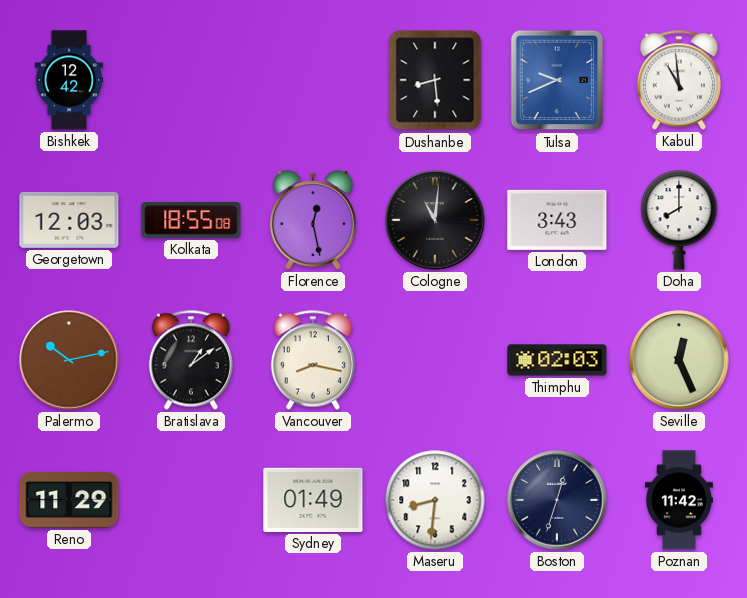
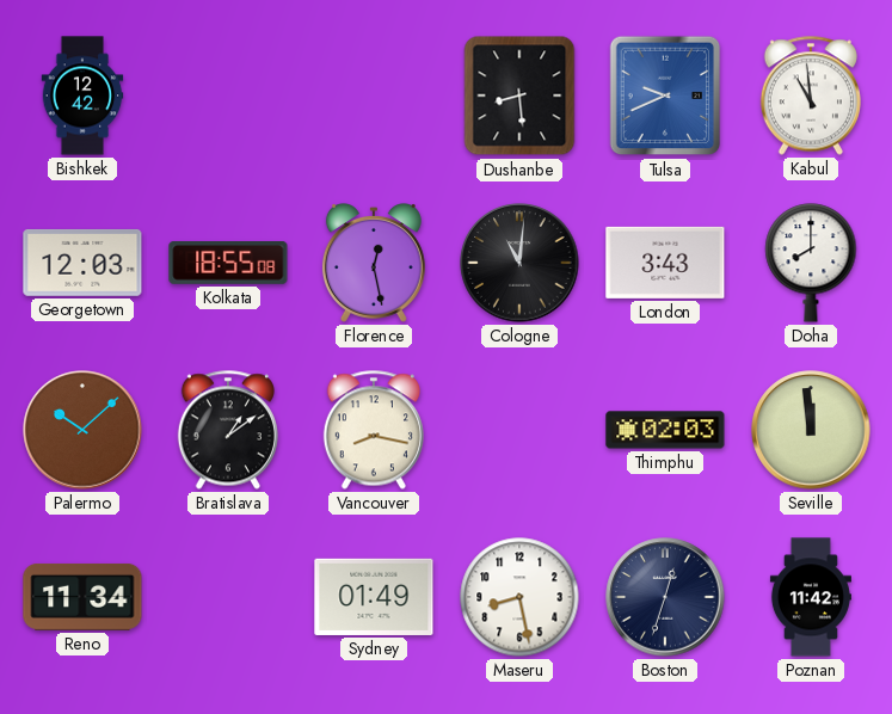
Palermo: 10:13 -> 10:08
Seville: 12:26 -> 11:59
Reno: 11:29 -> 11:34
Maseru: 8:31 -> 8:28
